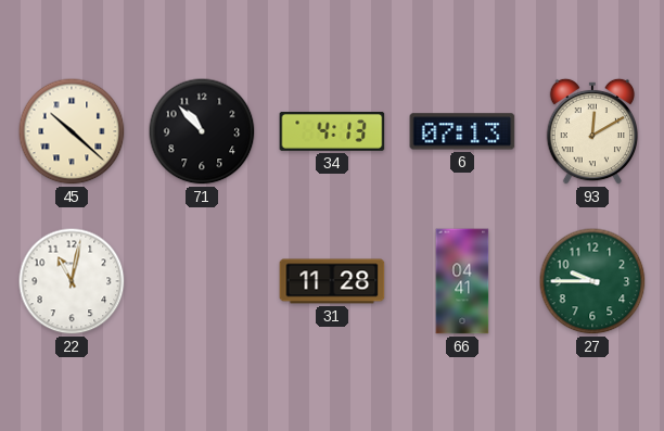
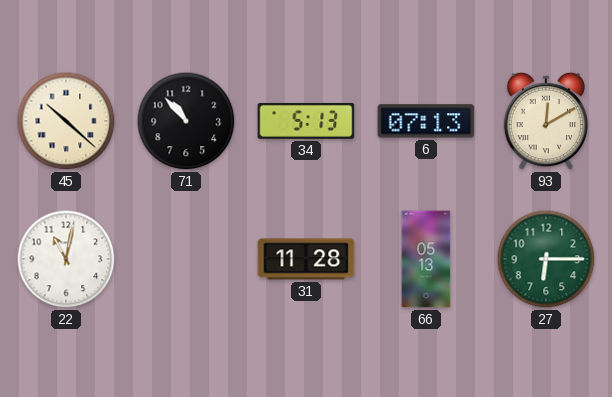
34: 4:13 -> 5:13
66: 04:41 -> 05:13
27: 9:45 -> 6:15
